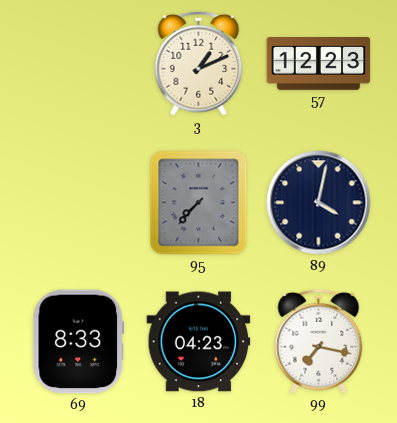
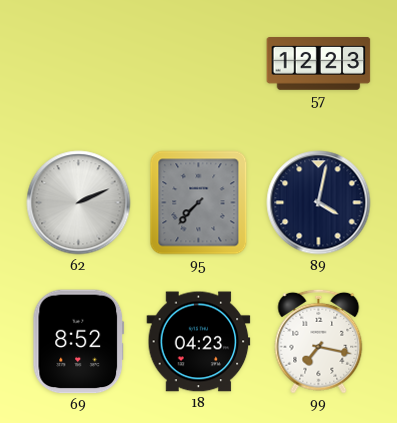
3: 1:11 -> none
62: none -> 2:11
69: 8:33 -> 8:52
